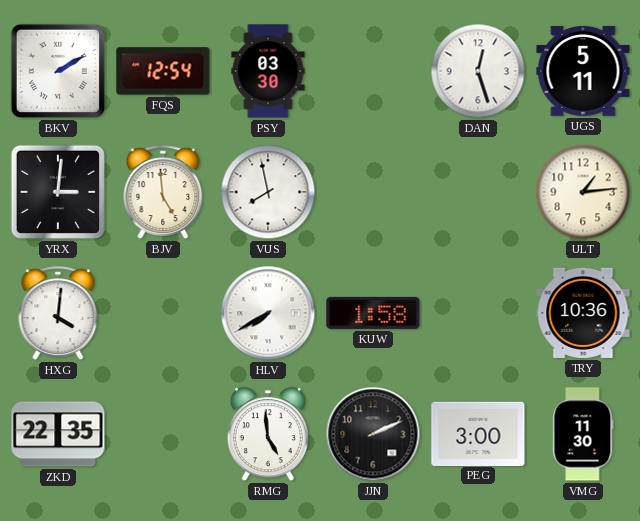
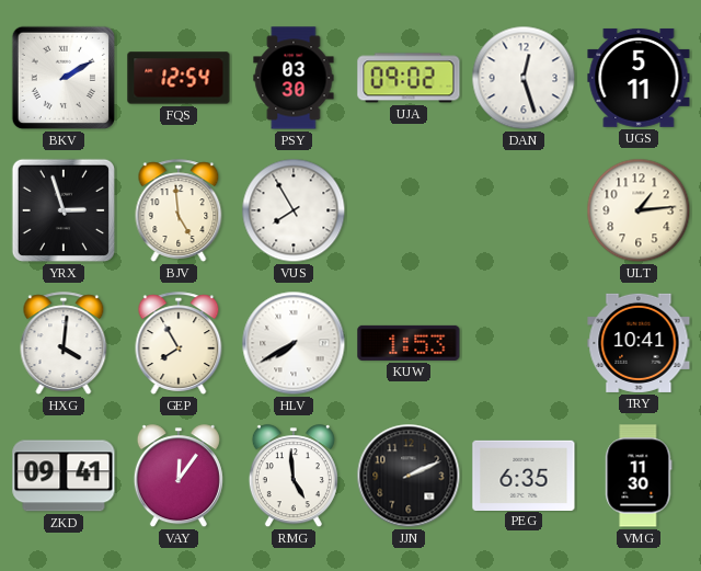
UJA: none -> 09:02
YRX: 3:01 -> 2:57
VUS: 7:58 -> 7:55
GEP: none -> 7:55
KUW: 1:58 -> 1:53
TRY: 10:36 -> 10:41
ZKD: 22:35 -> 09:41
VAY: none -> 12:06
PEG: 3:00 -> 6:35
